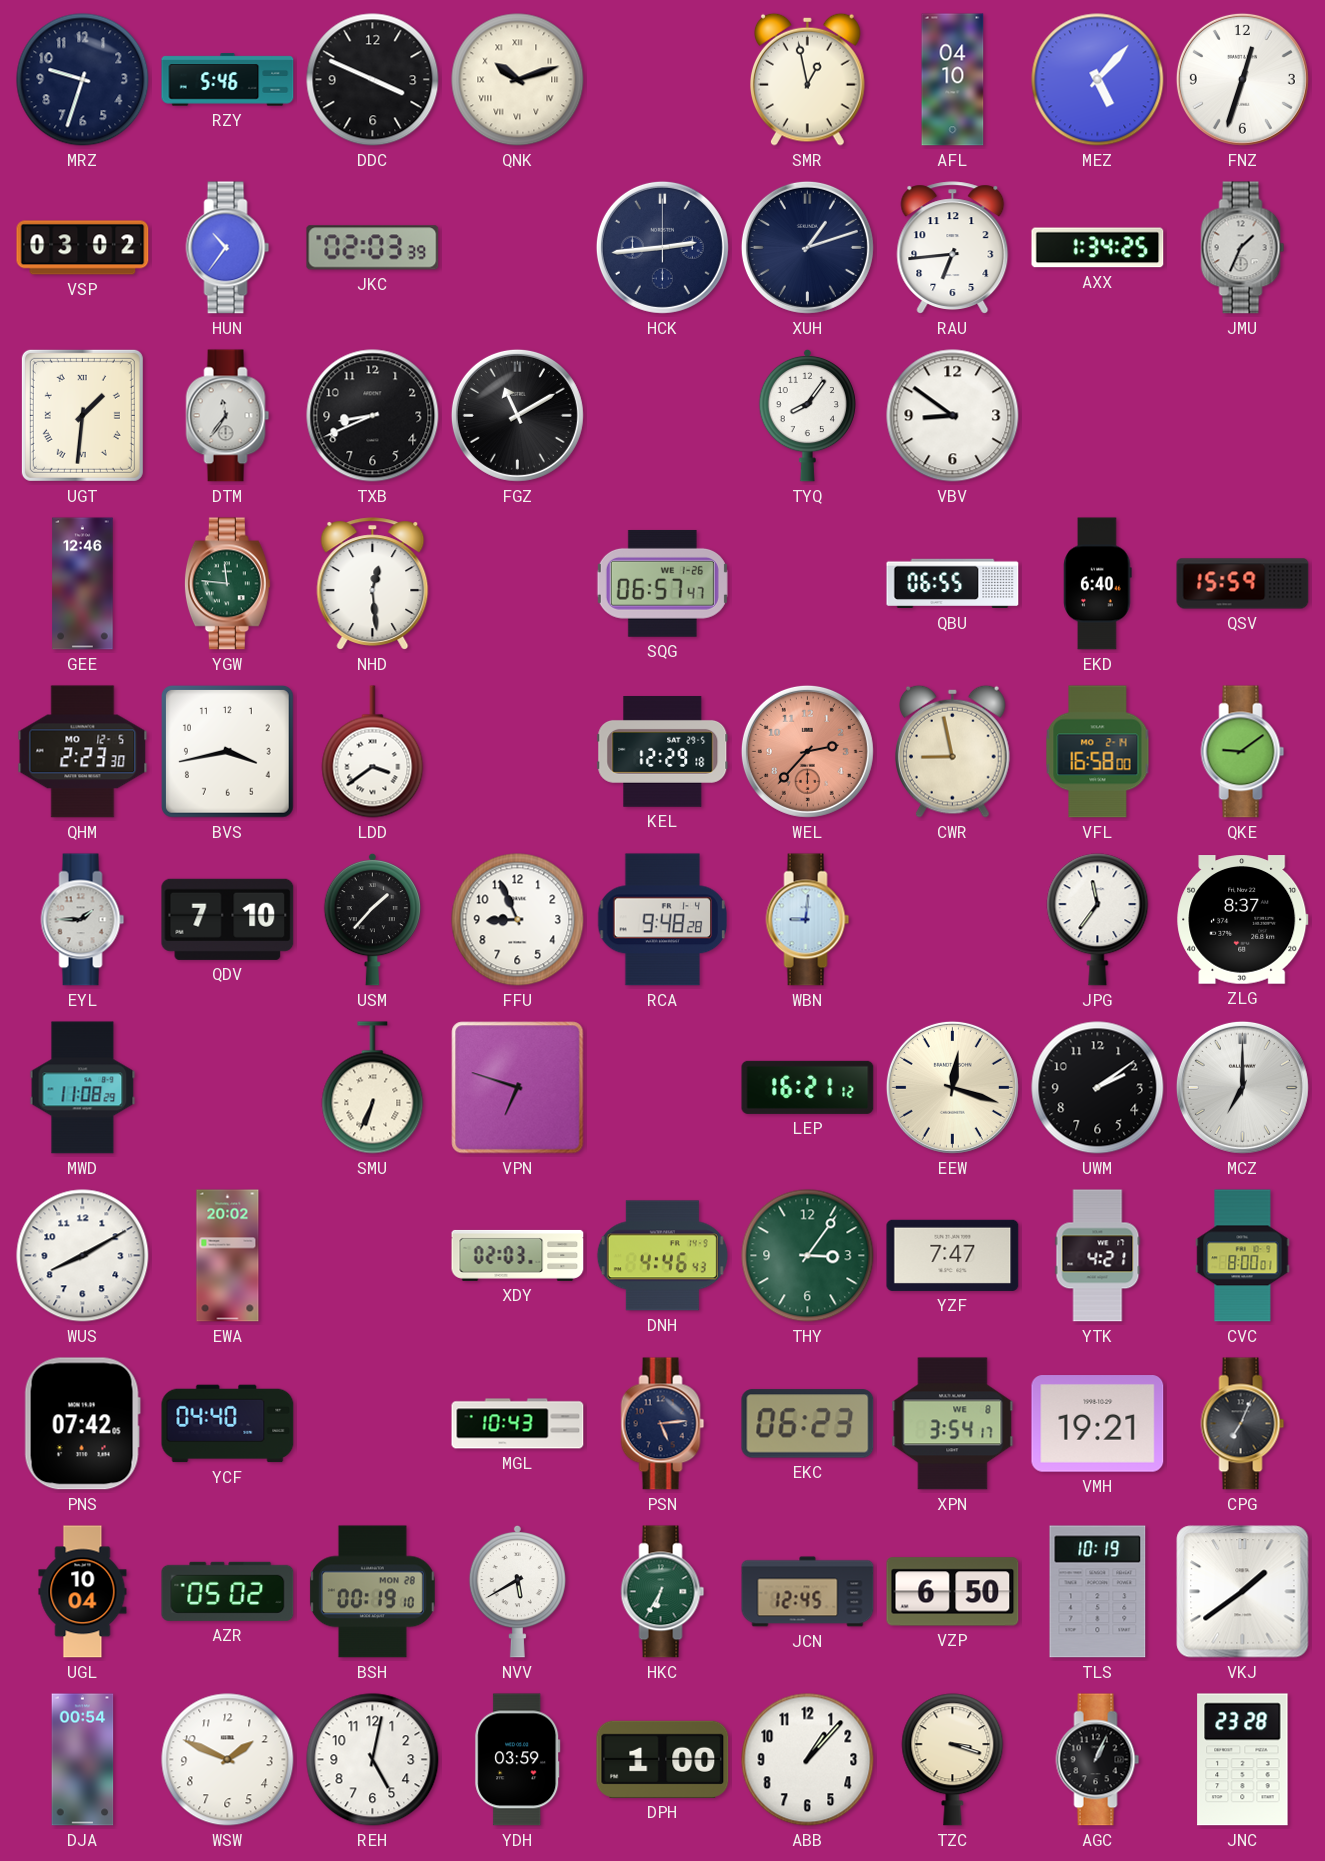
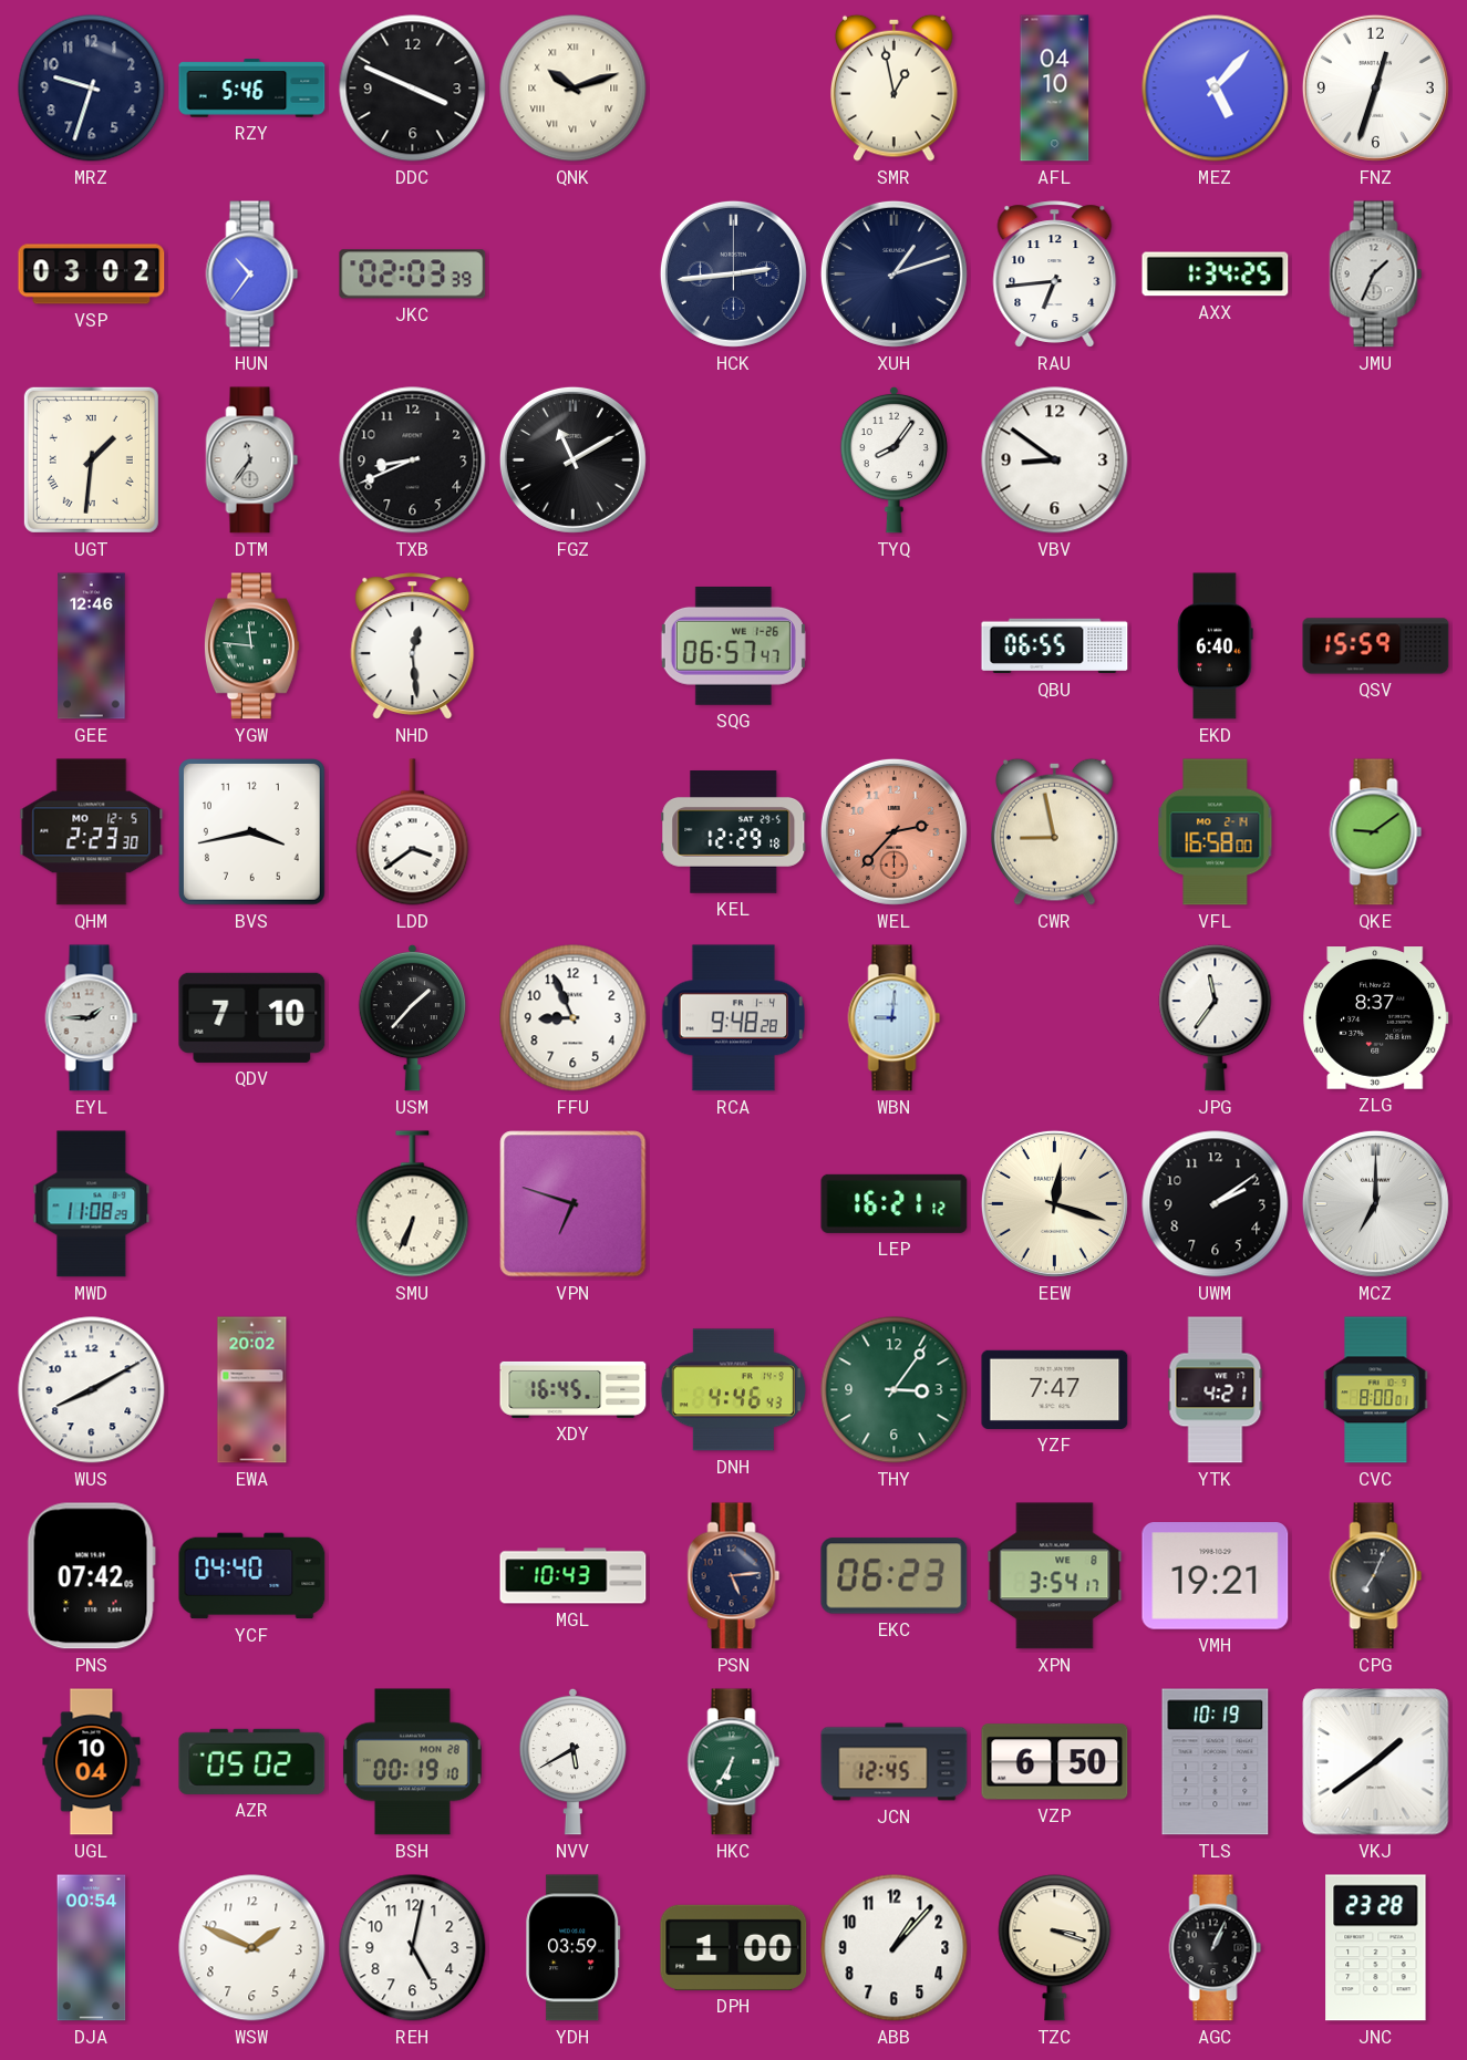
XDY: 02:03 -> 16:45
